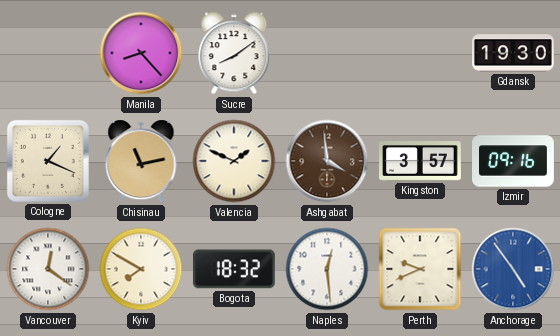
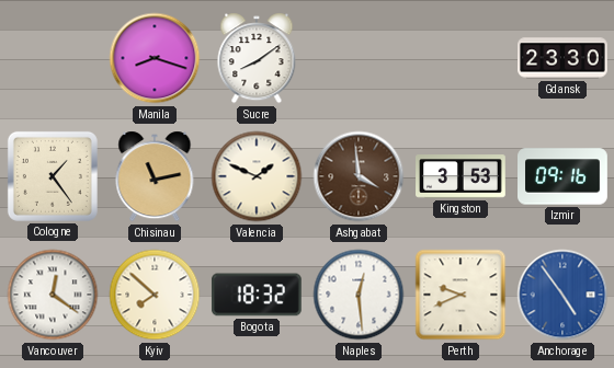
Manila: 8:23 -> 8:18
Gdansk: 19:30 -> 23:30
Cologne: 1:19 -> 1:24
Kingston: 3:57 -> 3:53
Kyiv: 7:50 -> 7:52
